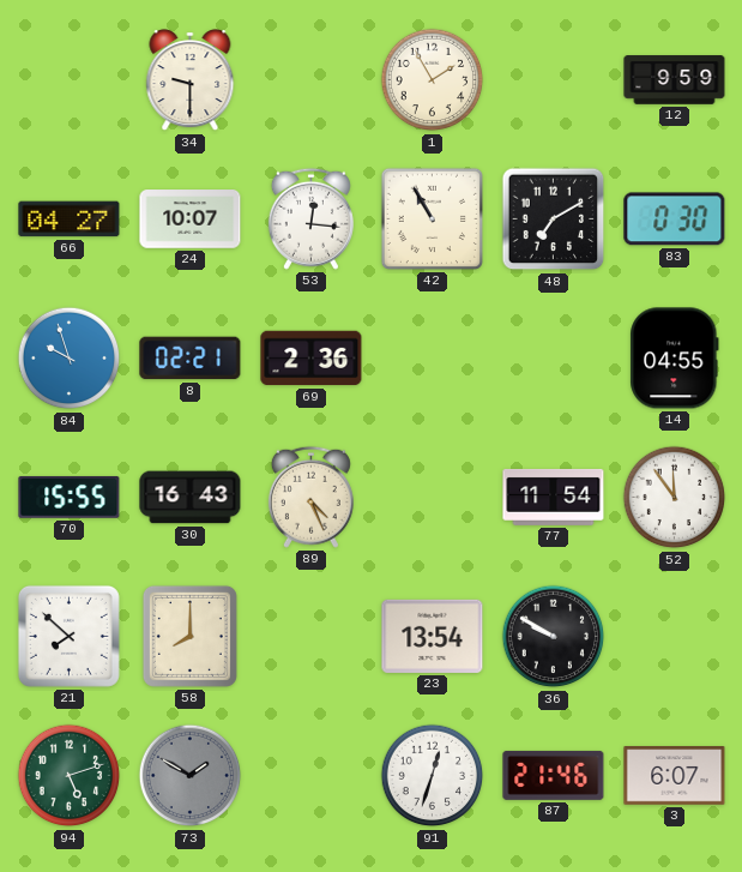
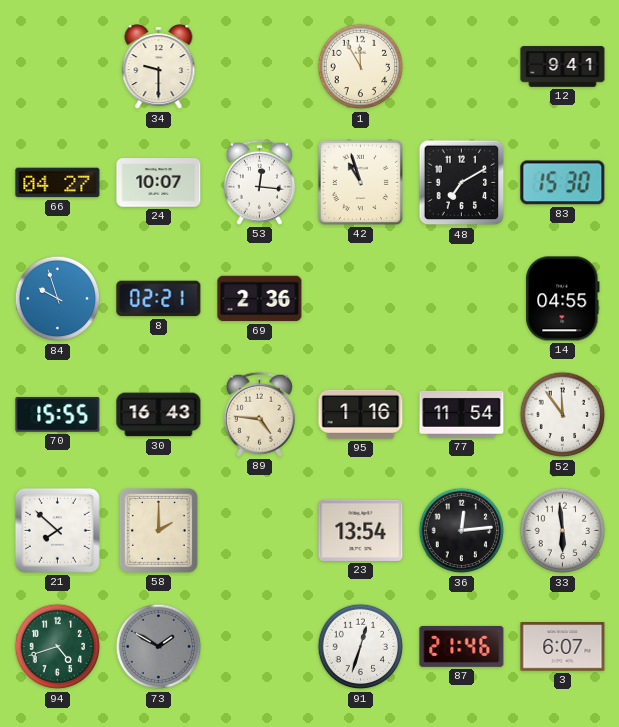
1: 1:55 -> 11:55
12: 9:59 -> 9:41
42: 10:55 -> 10:57
83: 0:30 -> 15:30
89: 4:26 -> 4:46
95: none -> 1:16
58: 8:00 -> 2:00
36: 9:50 -> 12:14
33: none -> 5:59
94: 5:12 -> 4:42
